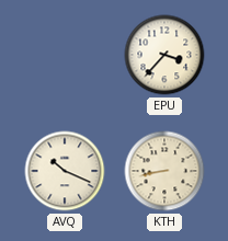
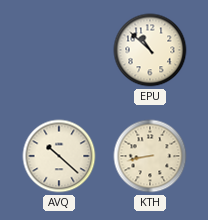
EPU: 3:37 -> 10:52
AVQ: 10:19 -> 10:22
